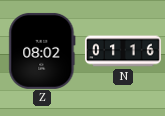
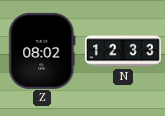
N: 01:16 -> 12:33
